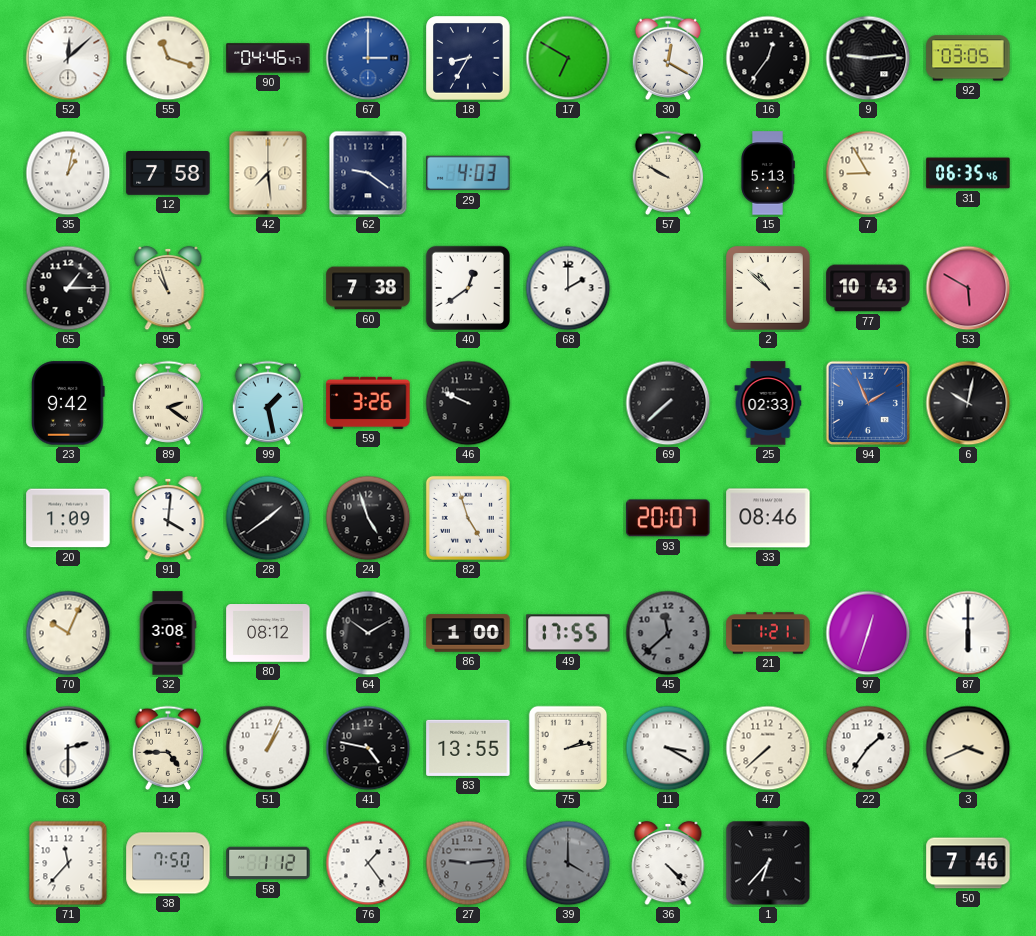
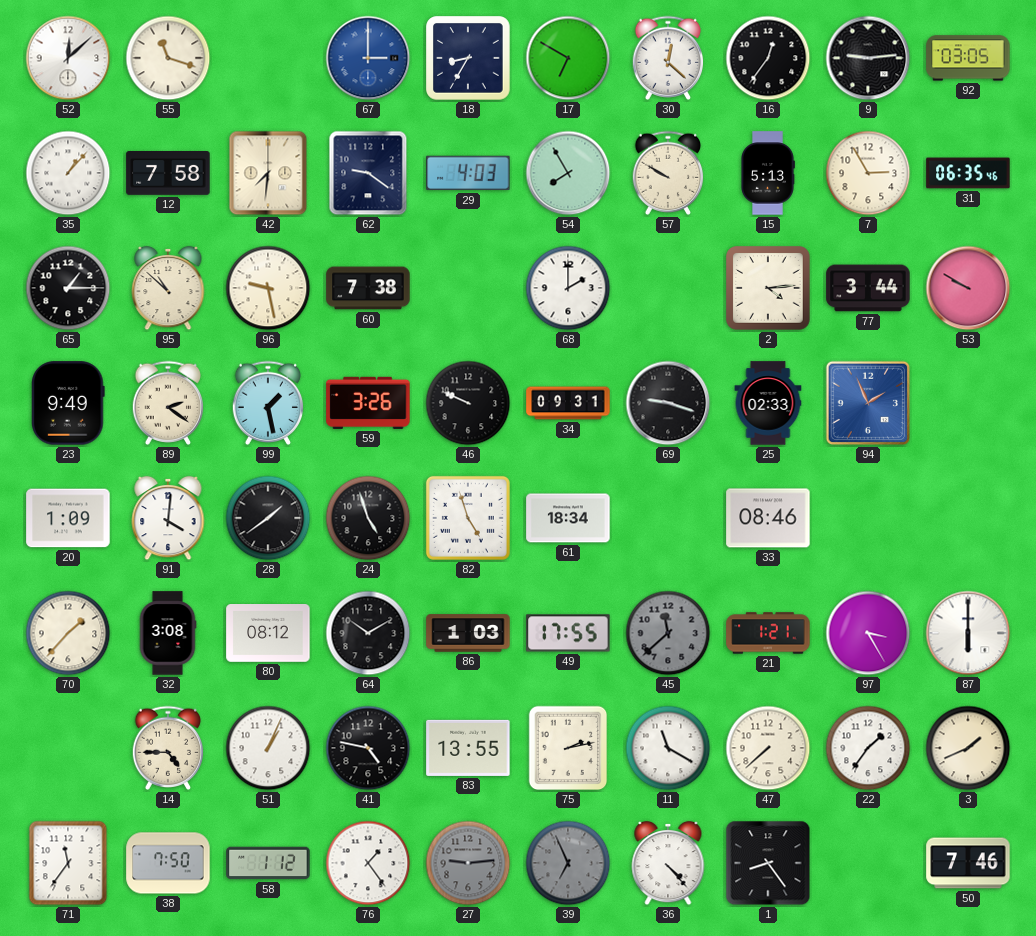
90: 04:46 -> none
30: 12:20 -> 12:22
35: 1:02 -> 1:07
42: 7:29 -> 7:31
54: none -> 7:55
7: 8:55 -> 2:55
95: 10:57 -> 10:52
96: none -> 9:28
40: 12:39 -> none
2: 10:52 -> 4:14
77: 10:43 -> 3:44
53: 5:50 -> 9:50
23: 9:42 -> 9:49
34: none -> 09:31
69: 7:38 -> 9:18
6: 10:02 -> none
61: none -> 18:34
93: 20:07 -> none
70: 10:04 -> 1:37
86: 1:00 -> 1:03
97: 12:33 -> 3:25
63: 2:30 -> none
11: 3:20 -> 11:20
3: 3:41 -> 1:41
71: 11:37 -> 11:36
39: 4:00 -> 6:56
1: 6:37 -> 8:24
